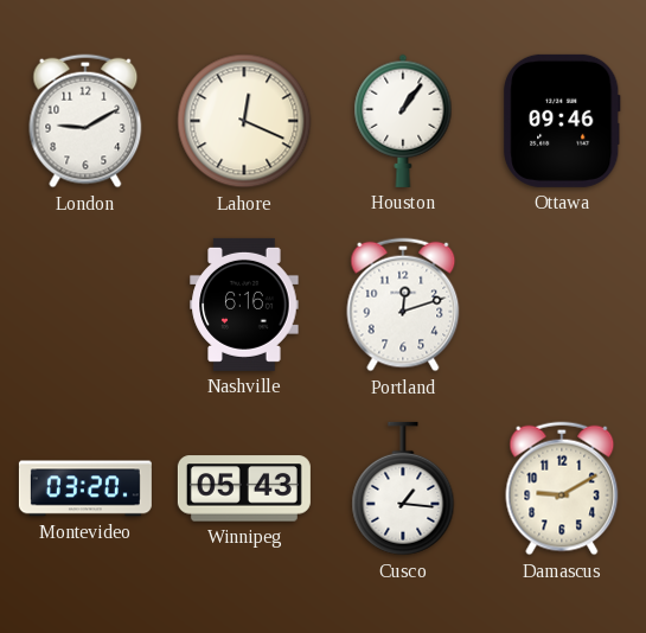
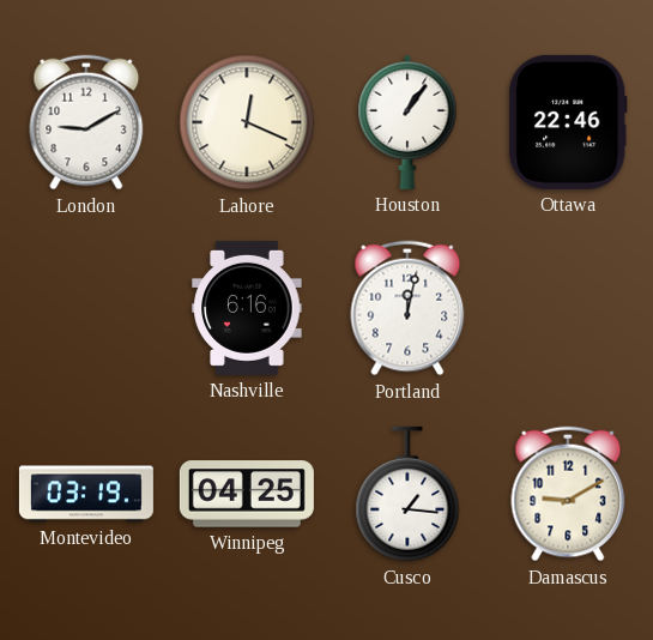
Ottawa: 09:46 -> 22:46
Portland: 12:12 -> 12:02
Montevideo: 03:20 -> 03:19
Winnipeg: 05:43 -> 04:25
